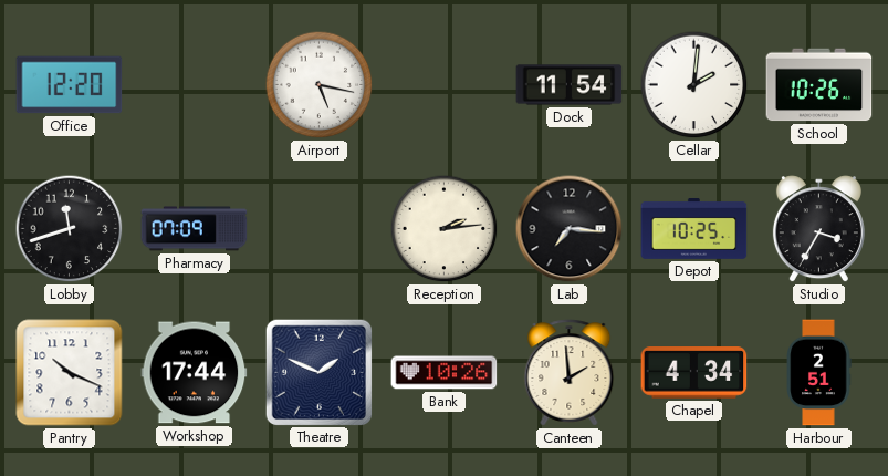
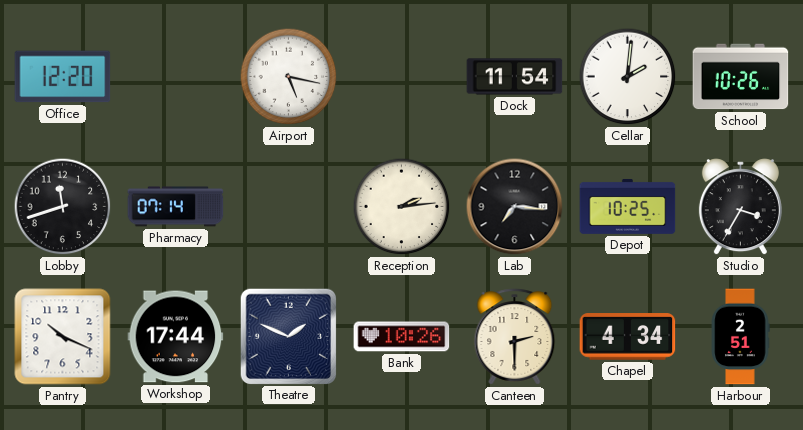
Pharmacy: 07:09 -> 07:14
Canteen: 1:59 -> 2:30
